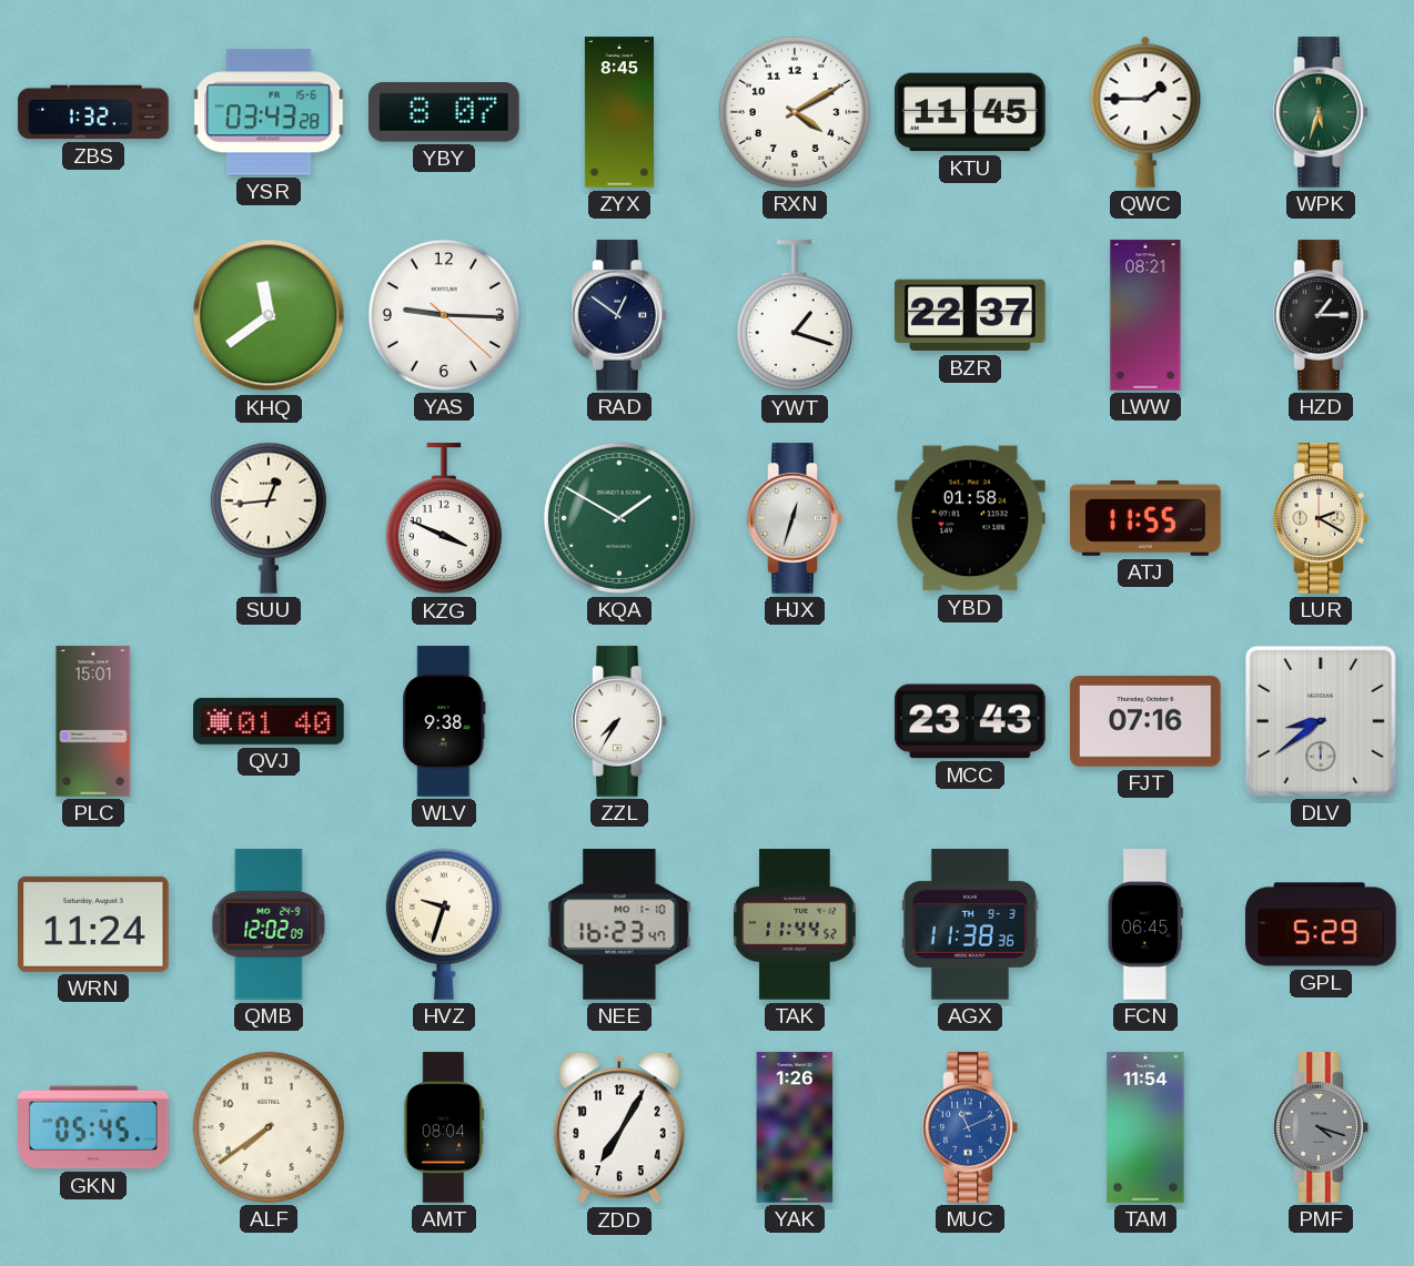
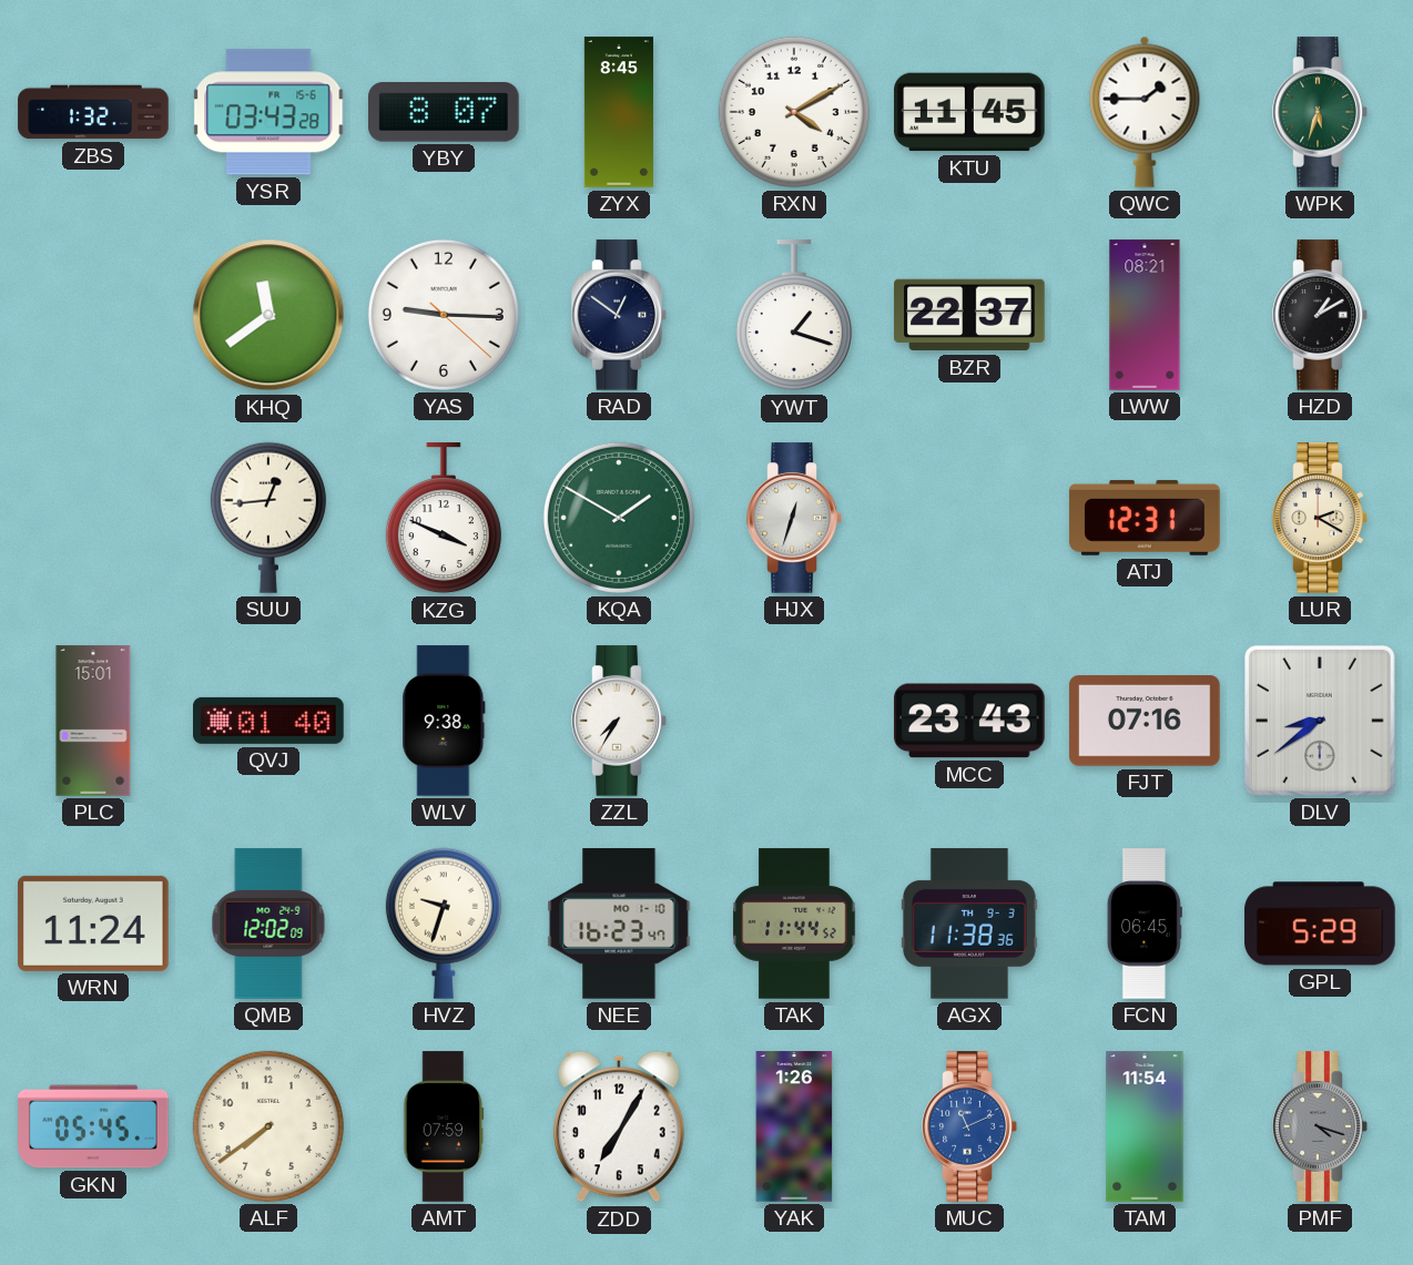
HZD: 1:15 -> 1:10
YBD: 01:58 -> none
ATJ: 11:55 -> 12:31
AMT: 08:04 -> 07:59
